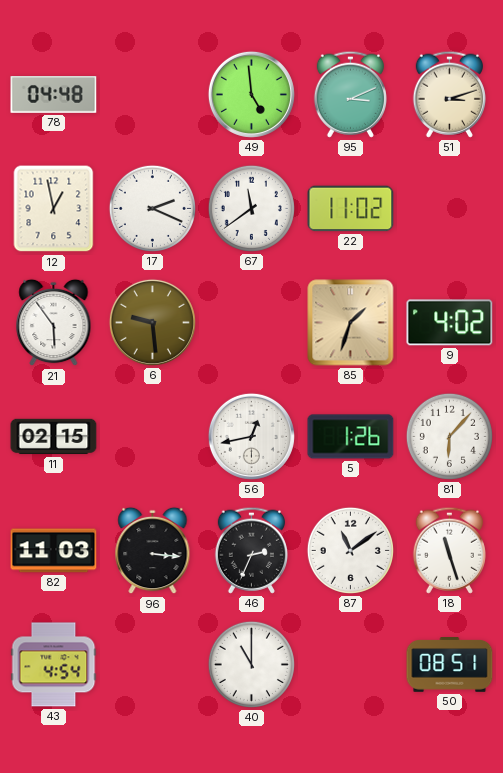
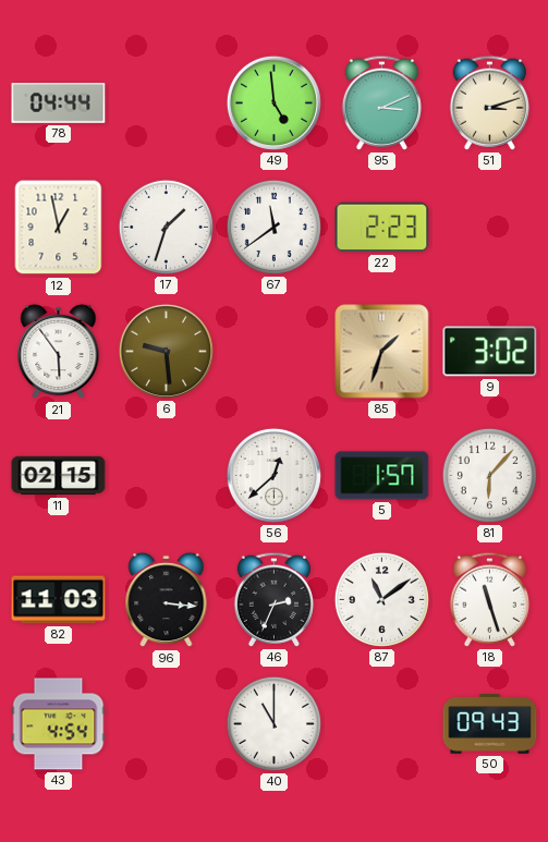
78: 04:48 -> 04:44
17: 2:19 -> 1:33
22: 11:02 -> 2:23
9: 4:02 -> 3:02
56: 12:43 -> 12:38
5: 1:26 -> 1:57
50: 08:51 -> 09:43
